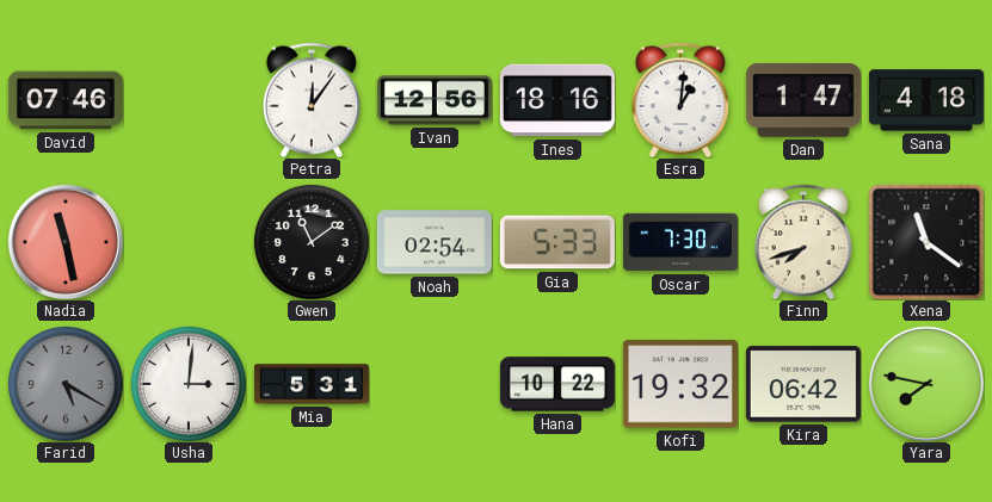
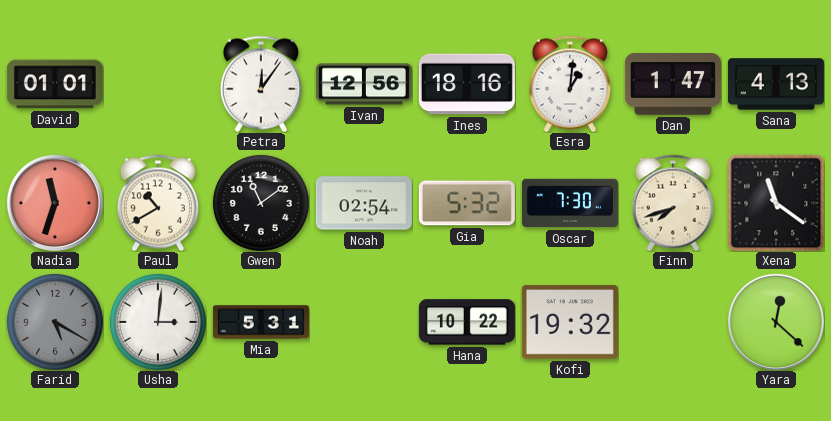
David: 07:46 -> 01:01
Sana: 4:18 -> 4:13
Nadia: 11:28 -> 11:33
Paul: none -> 10:40
Gia: 5:33 -> 5:32
Kira: 06:42 -> none
Yara: 7:47 -> 12:22
